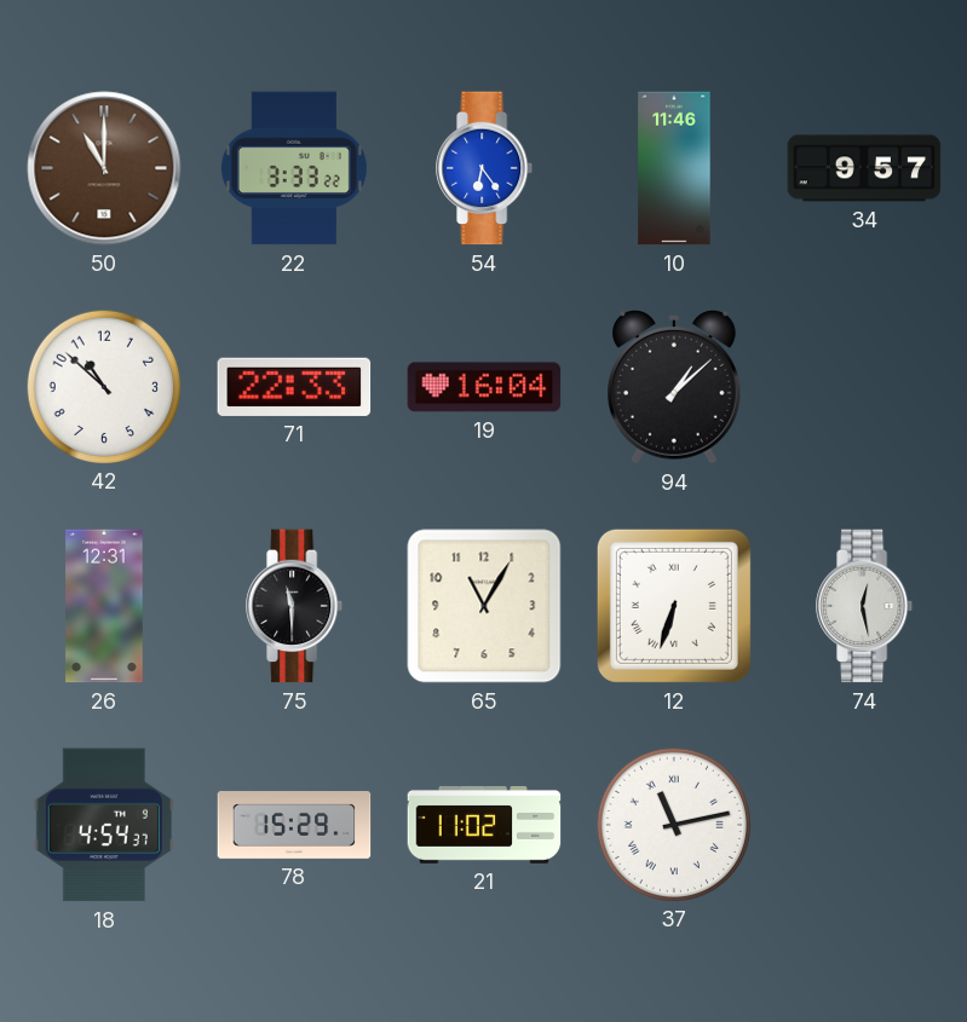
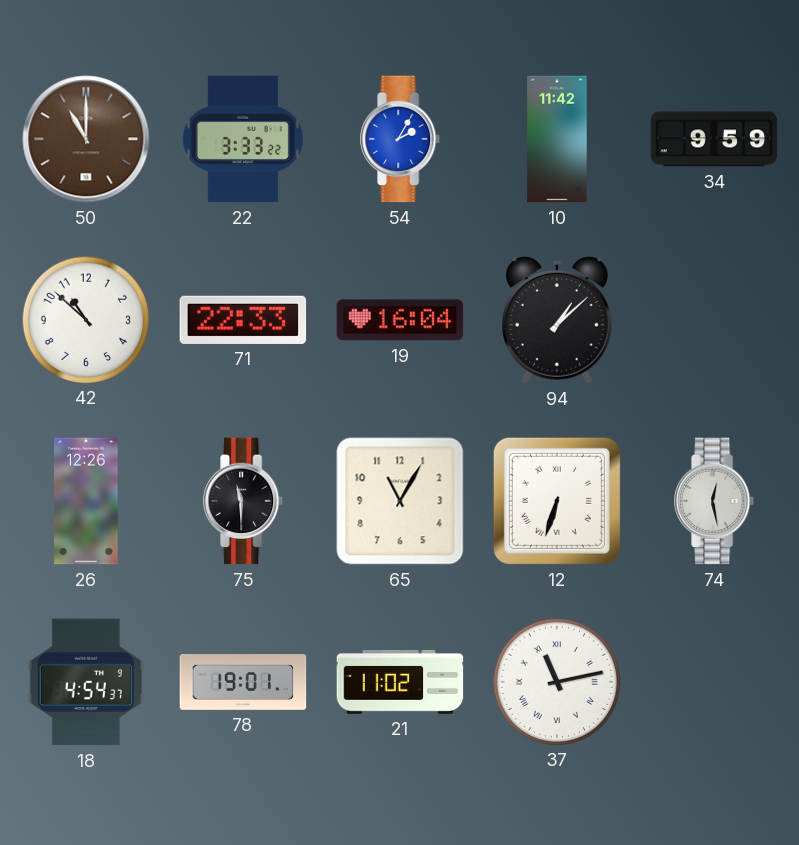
54: 6:24 -> 2:05
10: 11:46 -> 11:42
34: 9:57 -> 9:59
26: 12:31 -> 12:26
78: 15:29 -> 19:01
